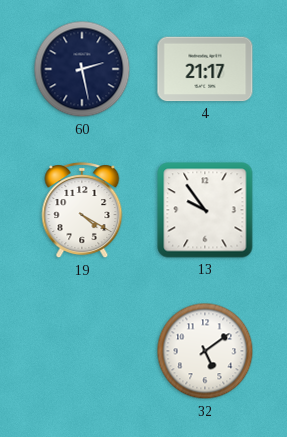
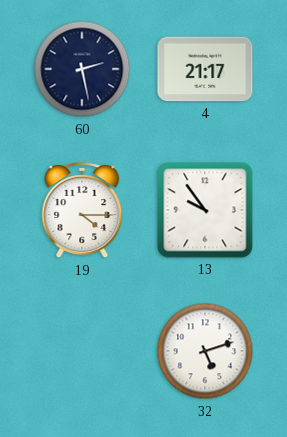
19: 4:20 -> 4:15
32: 5:09 -> 5:12
